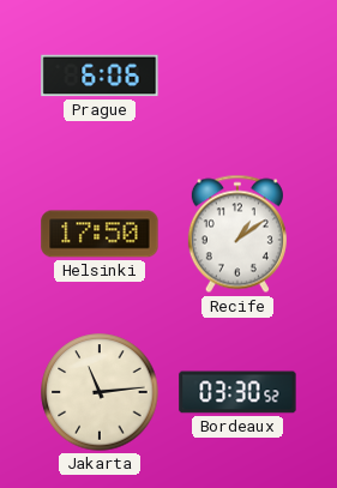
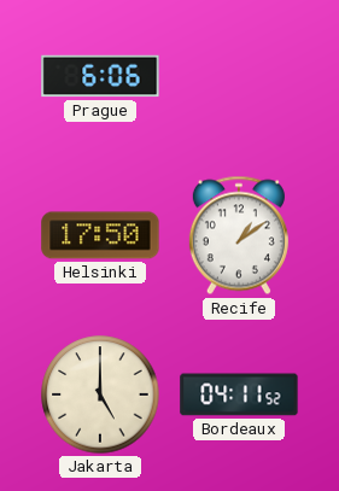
Jakarta: 11:14 -> 5:00
Bordeaux: 03:30 -> 04:11
